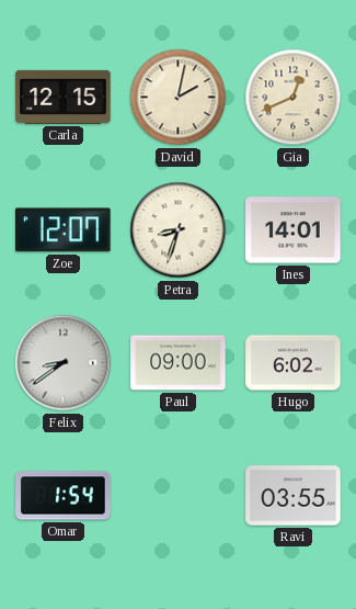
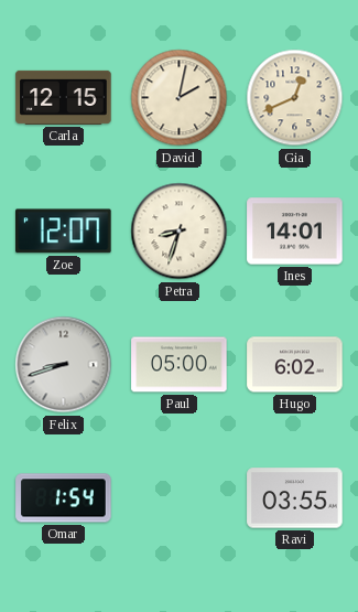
Felix: 8:39 -> 8:42
Paul: 09:00 -> 05:00
